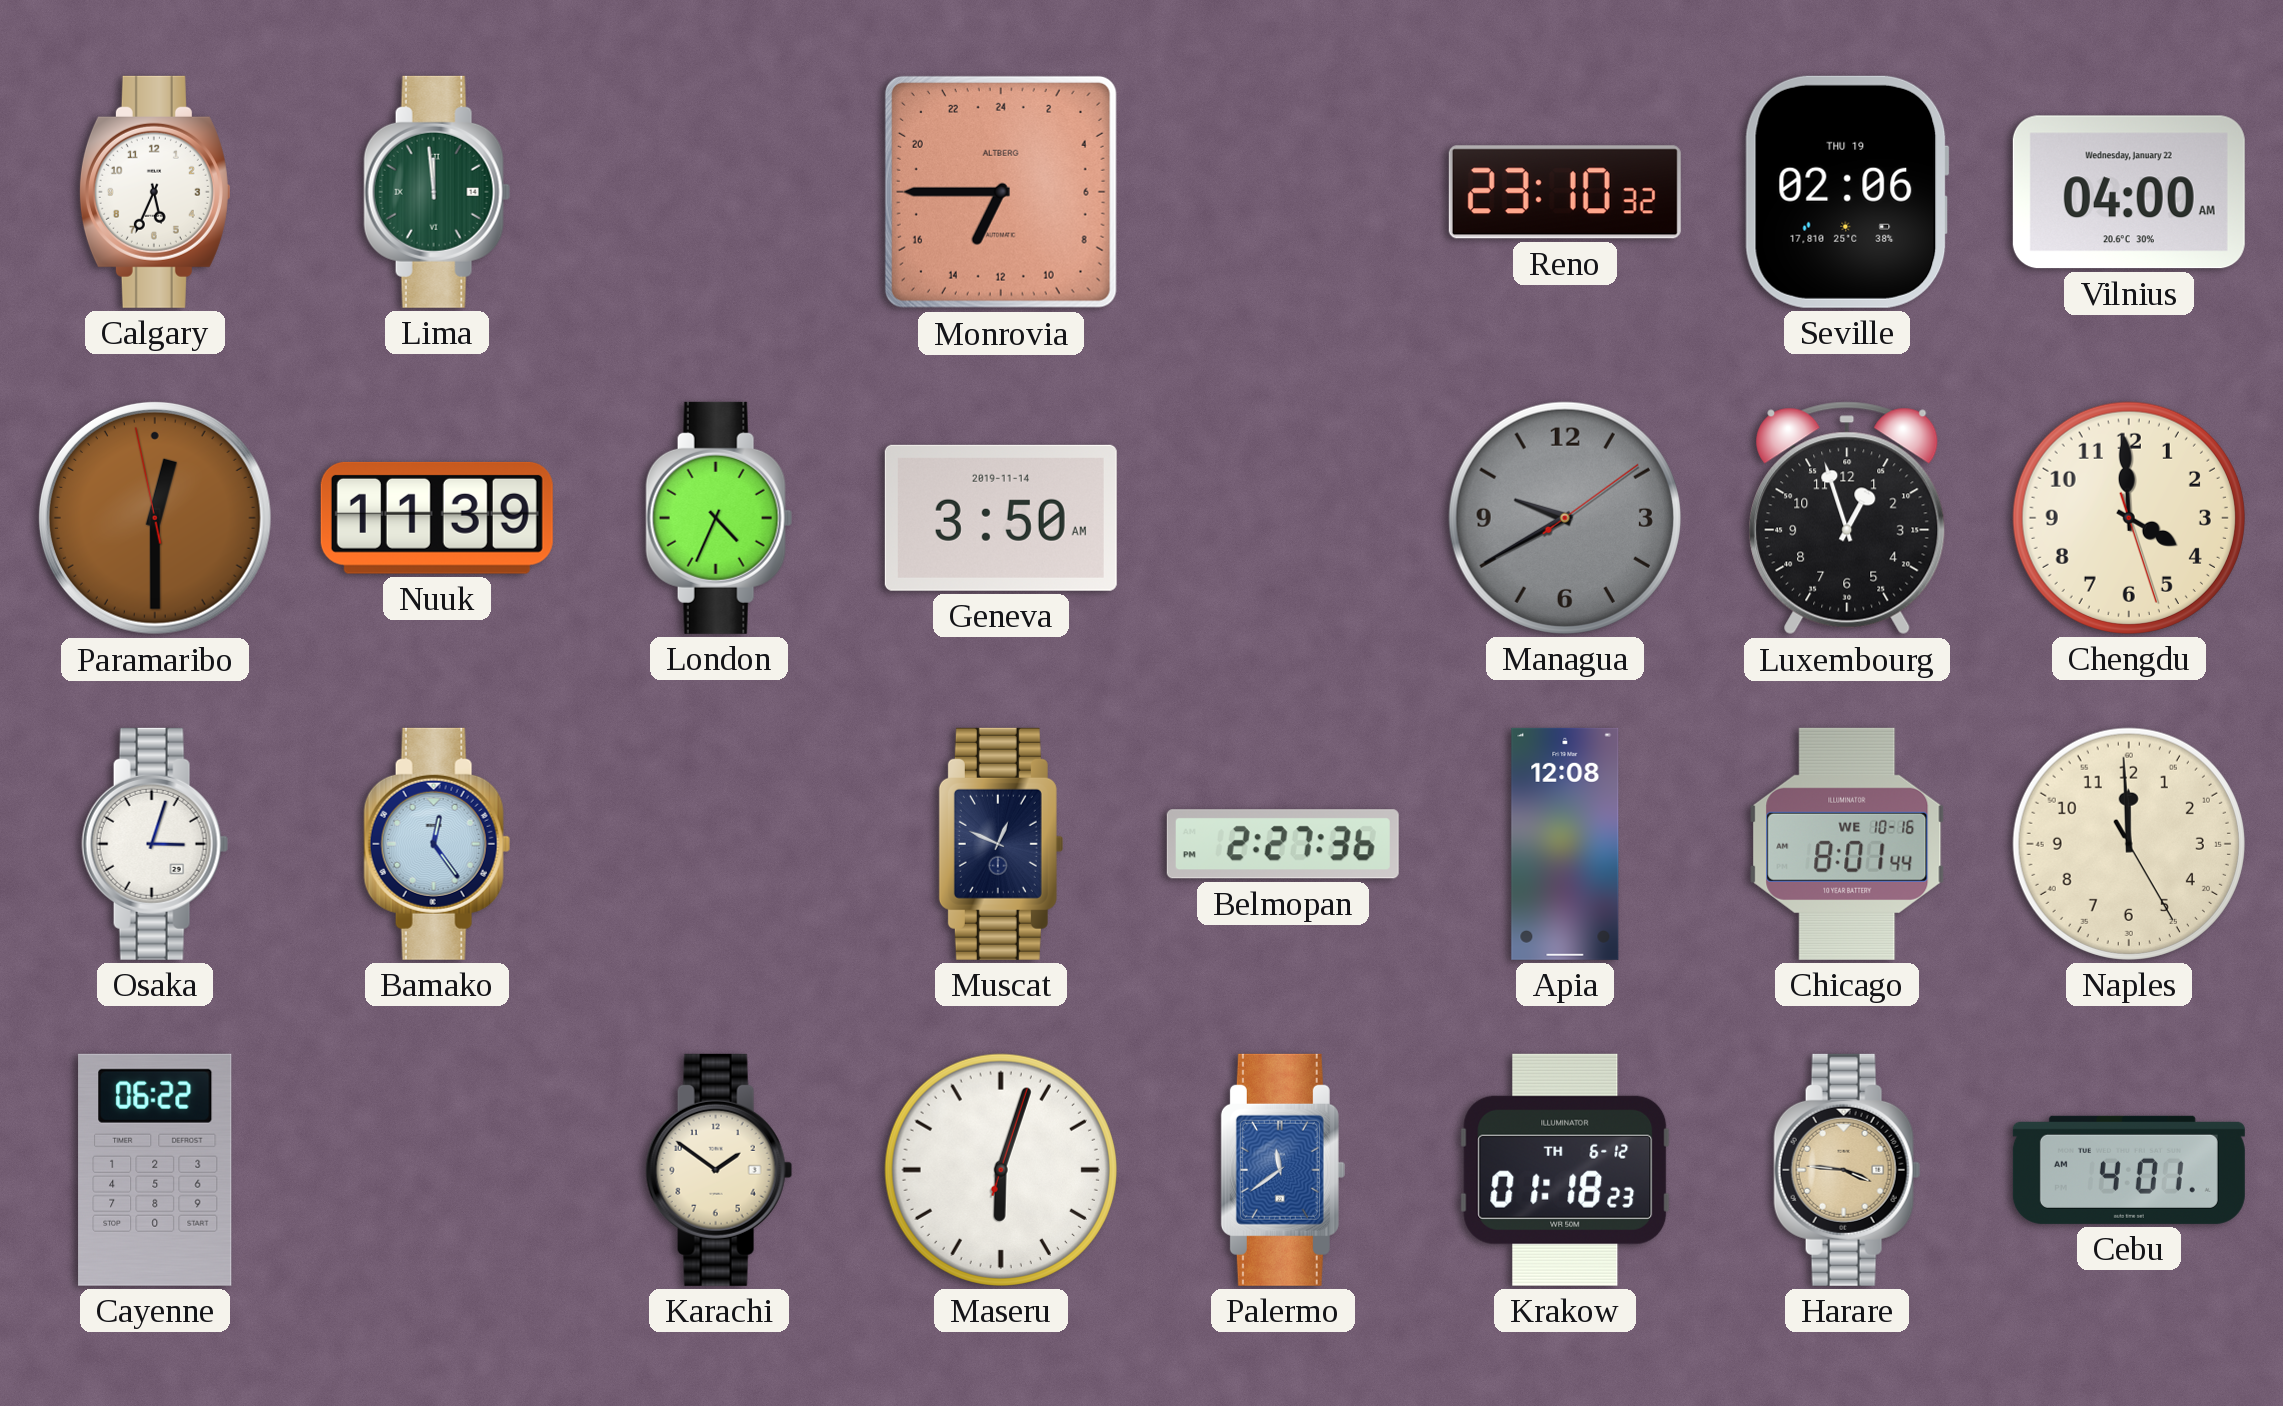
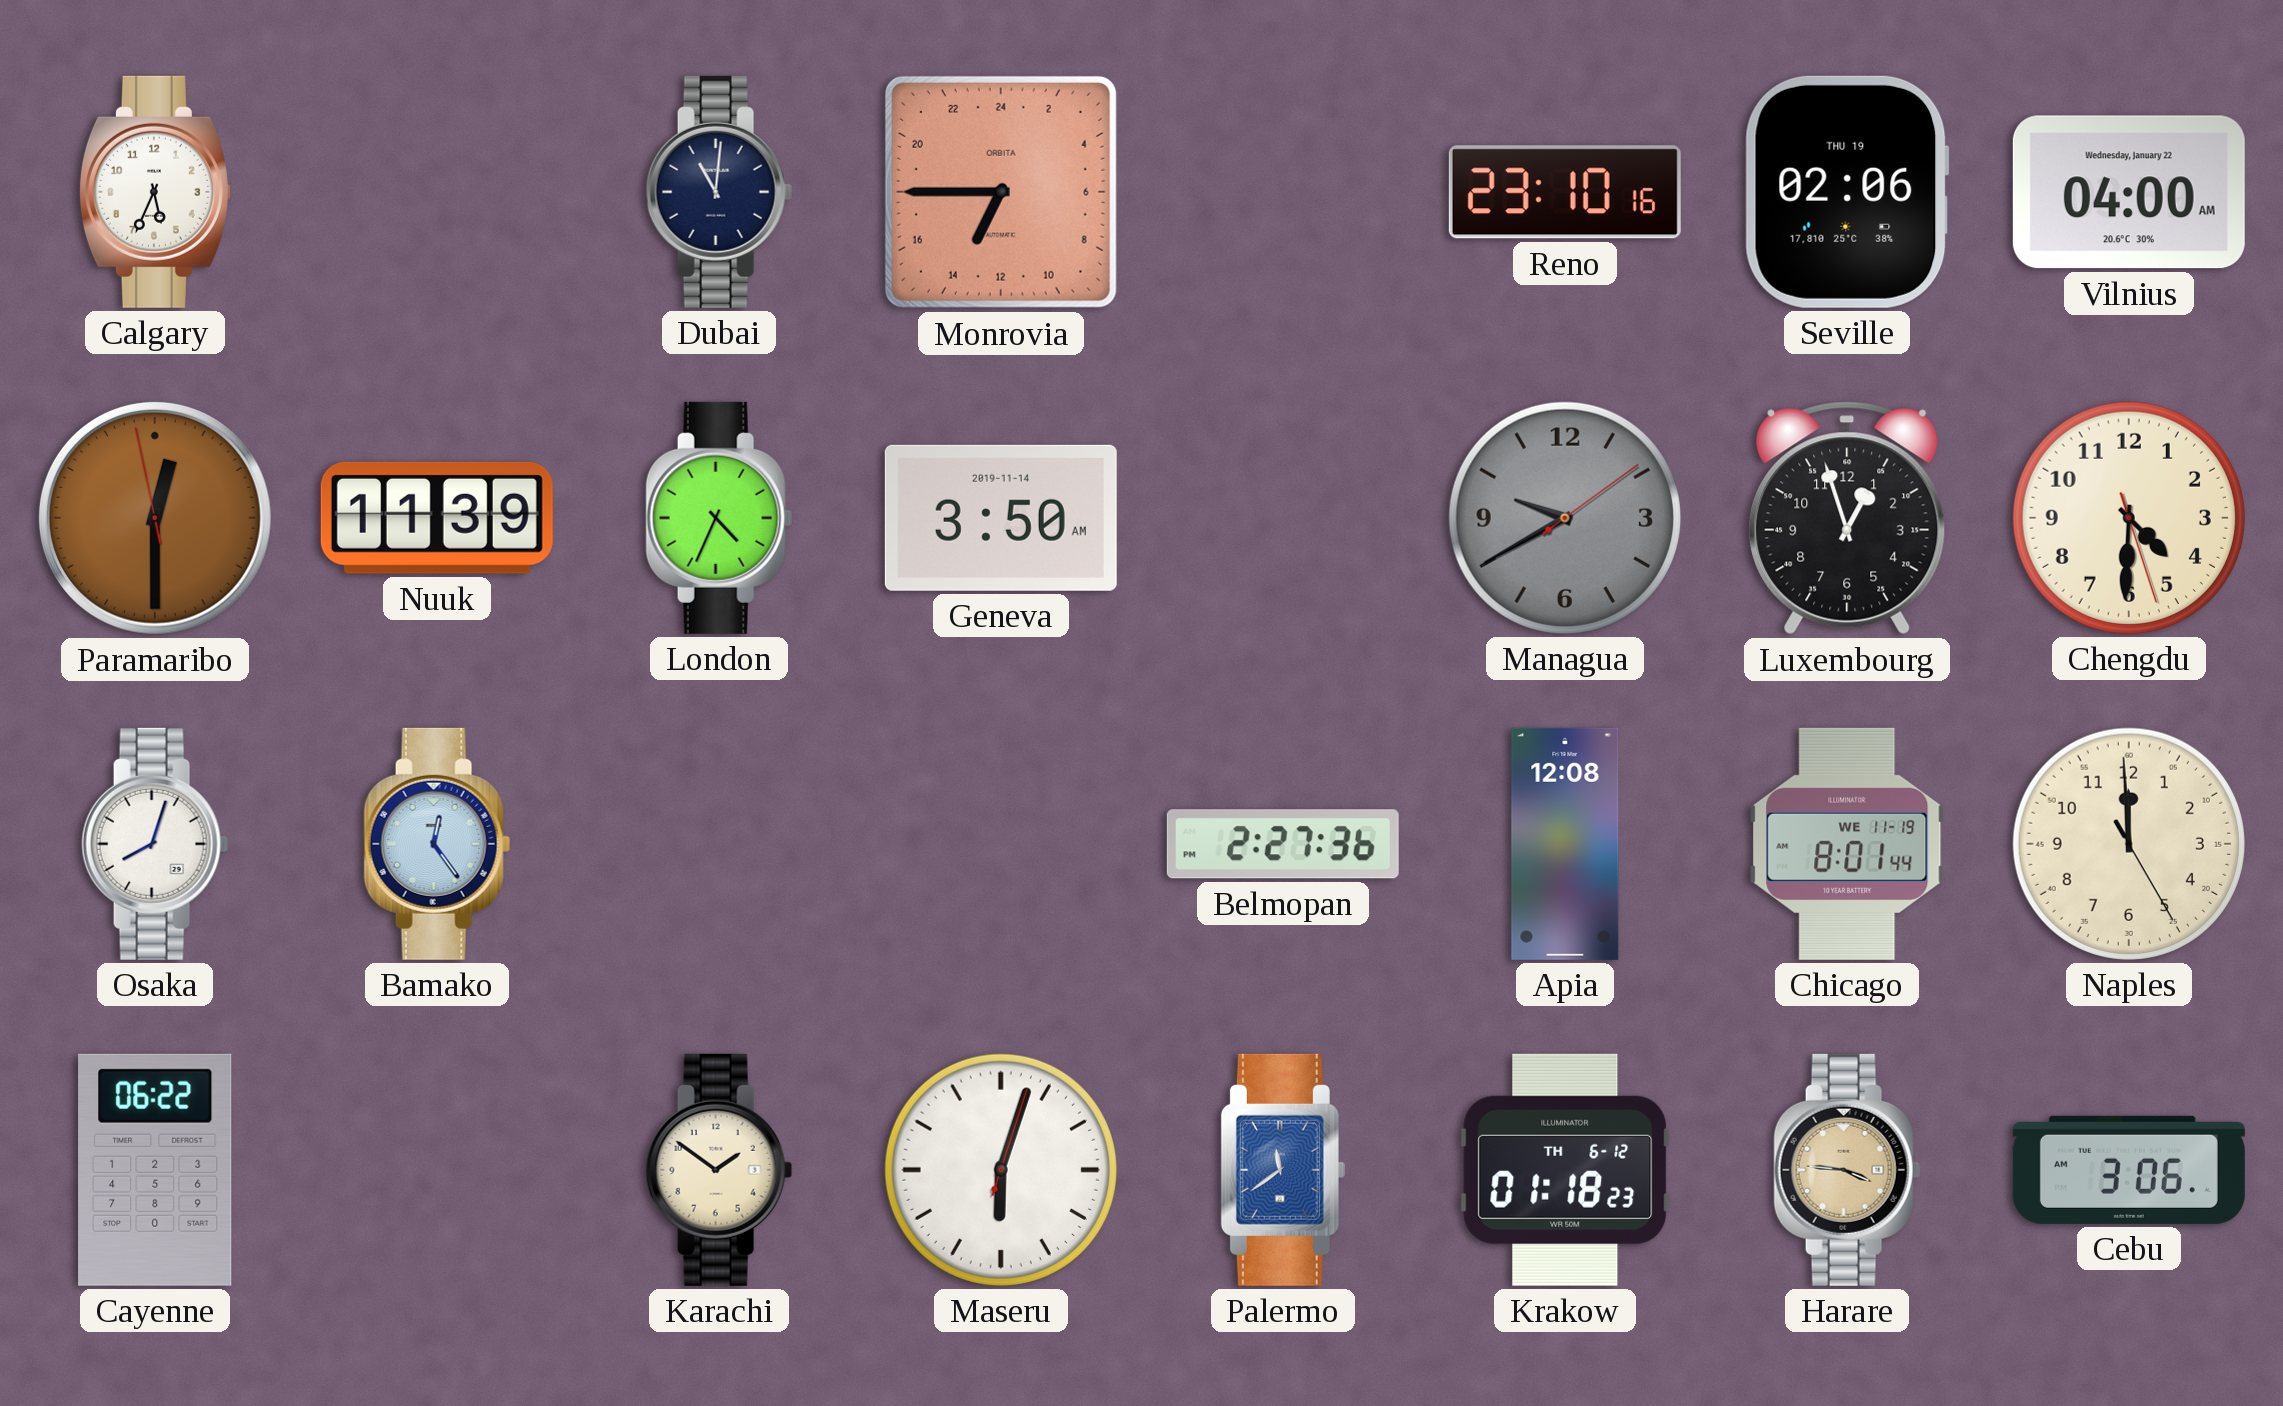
Lima: 11:59 -> none
Dubai: none -> 11:01
Monrovia brand: ALTBERG -> ORBITA
Reno: 23:10:32 -> 23:10:16
Chengdu: 3:59 -> 4:30
Osaka: 3:03 -> 8:03
Muscat: 12:49 -> none
Chicago date: WE 10-16 -> WE 11-19
Cebu: 4:01 -> 3:06
